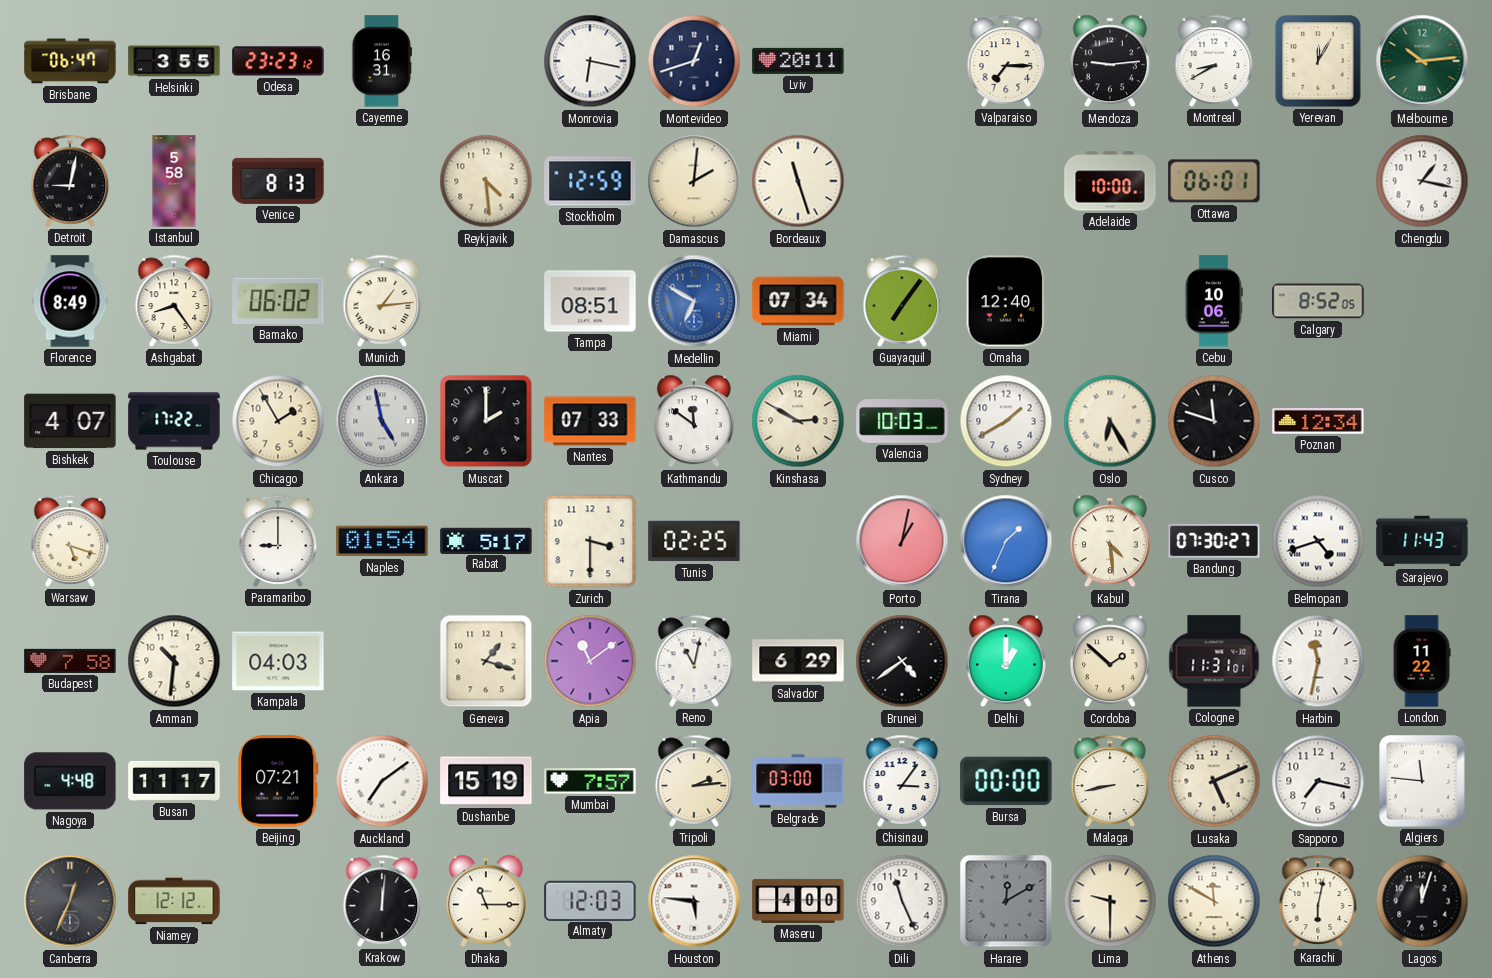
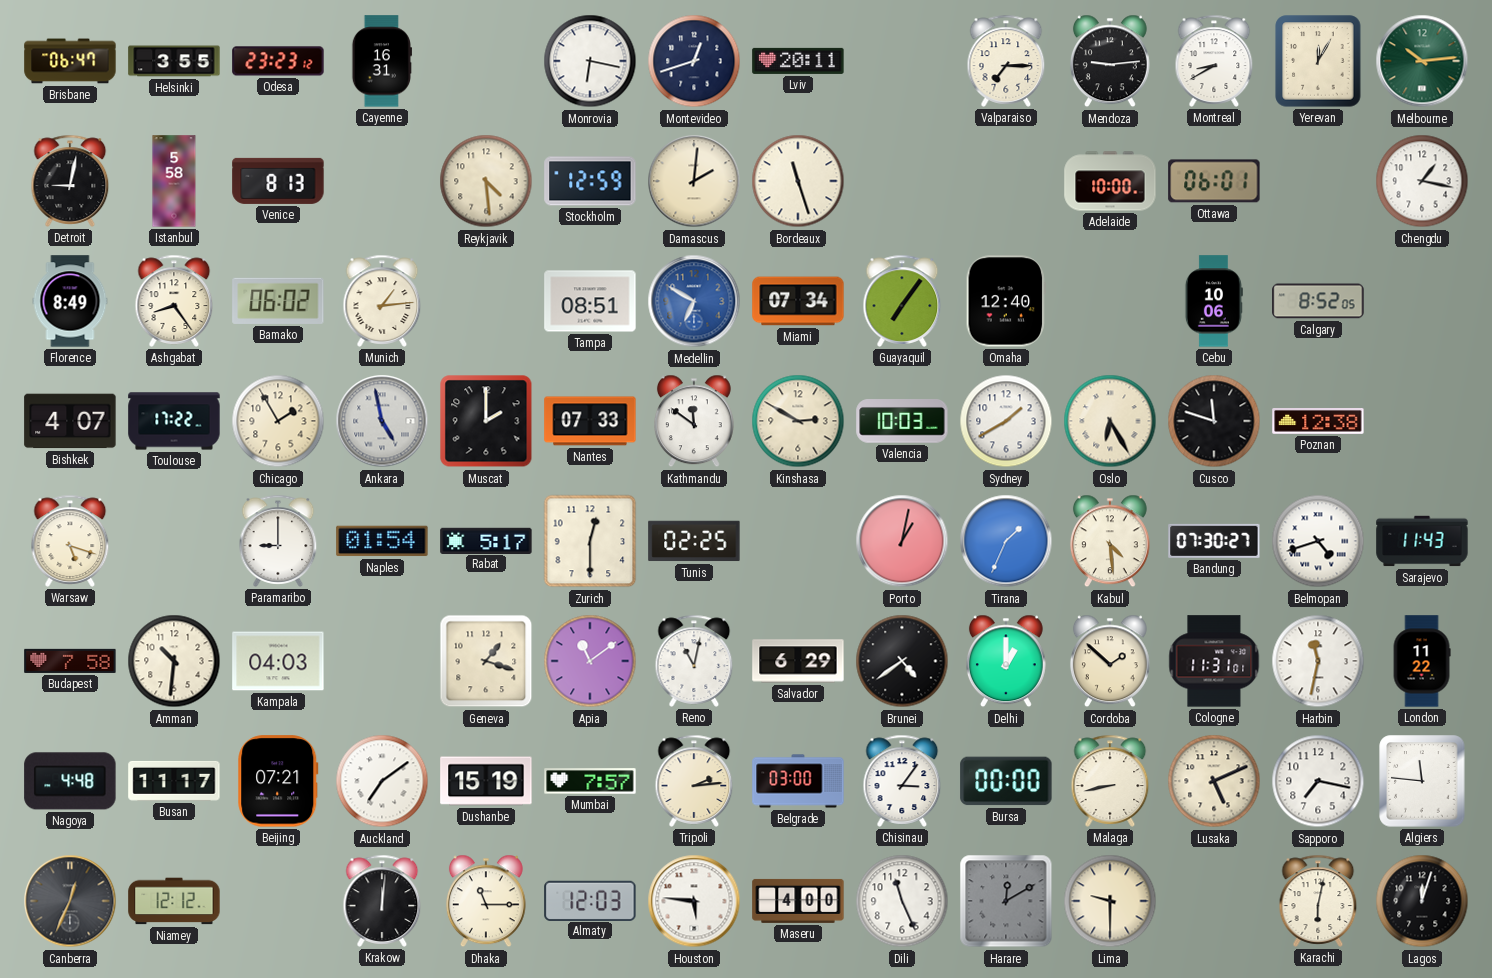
Poznan: 12:34 -> 12:38
Zurich: 3:30 -> 12:30
Athens: 11:50 -> none
